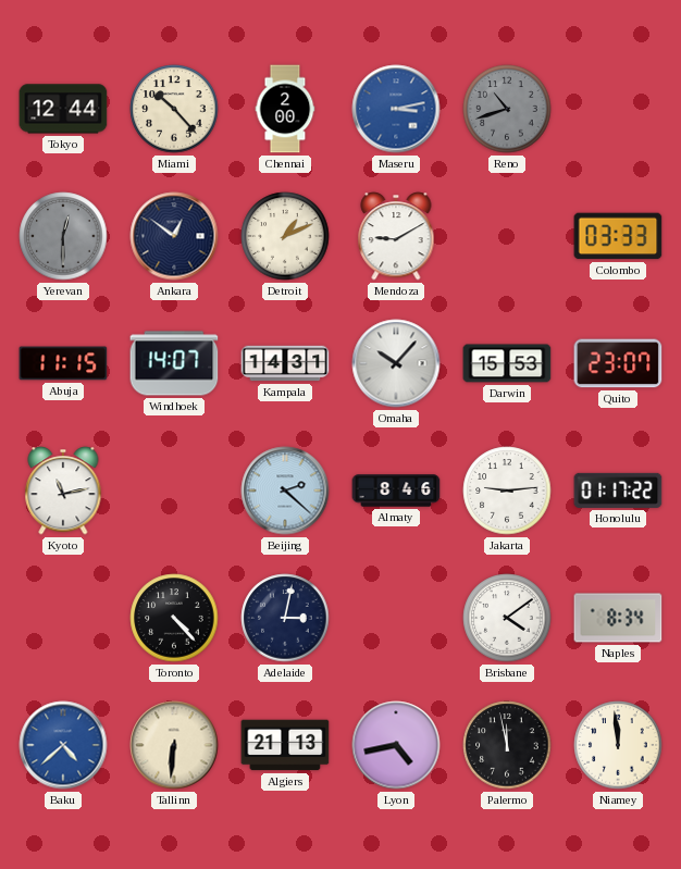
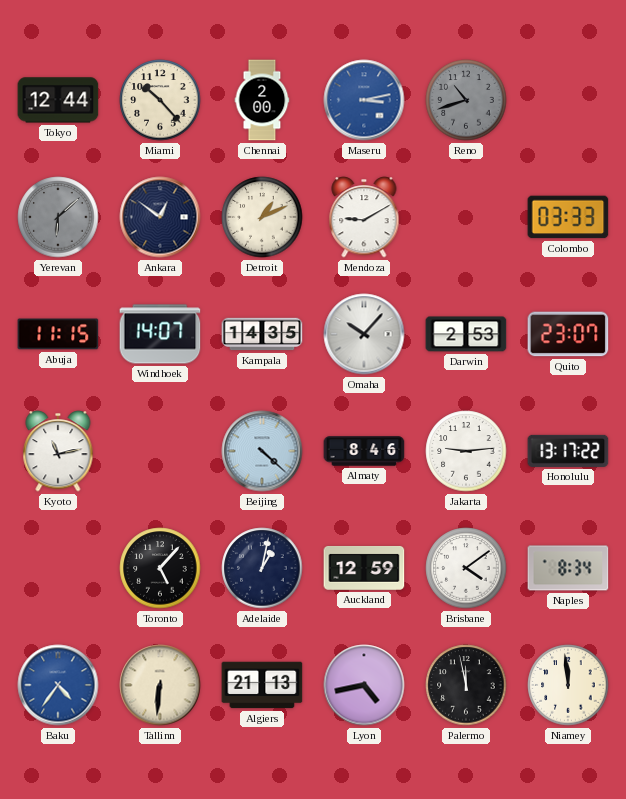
Yerevan: 12:30 -> 6:08
Kampala: 14:31 -> 14:35
Darwin: 15:53 -> 2:53
Beijing: 2:22 -> 4:22
Honolulu: 01:17 -> 13:17
Toronto: 4:23 -> 5:07
Adelaide: 3:02 -> 1:02
Auckland: none -> 12:59
Baku: 4:38 -> 4:36
